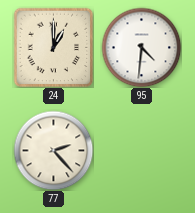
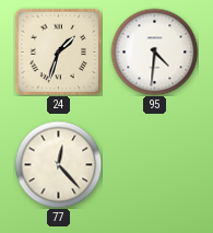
24: 1:00 -> 1:33
77: 2:23 -> 12:23
